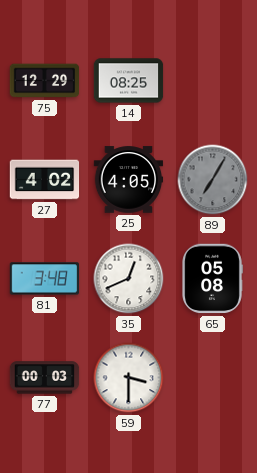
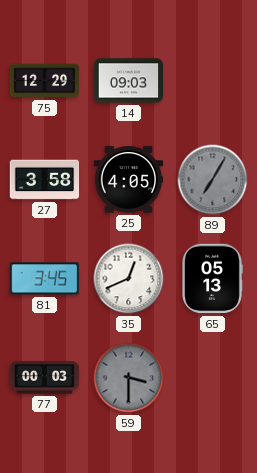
14: 08:25 -> 09:03
27: 4:02 -> 3:58
81: 3:48 -> 3:45
65: 05:08 -> 05:13
59 dial: white -> grey
